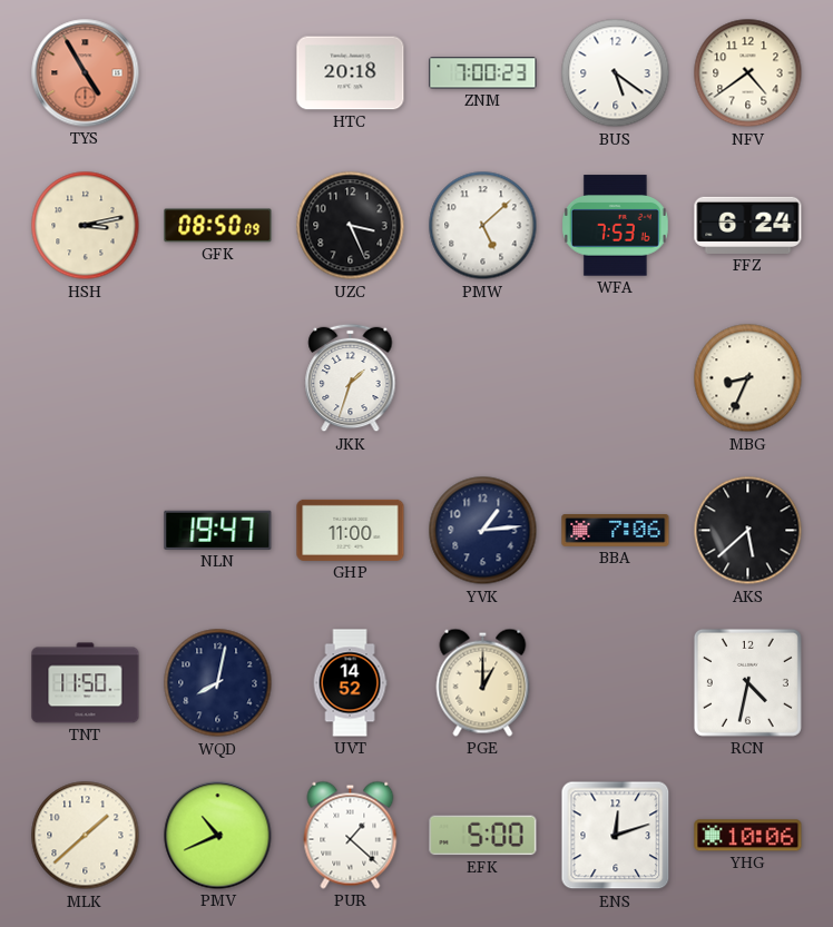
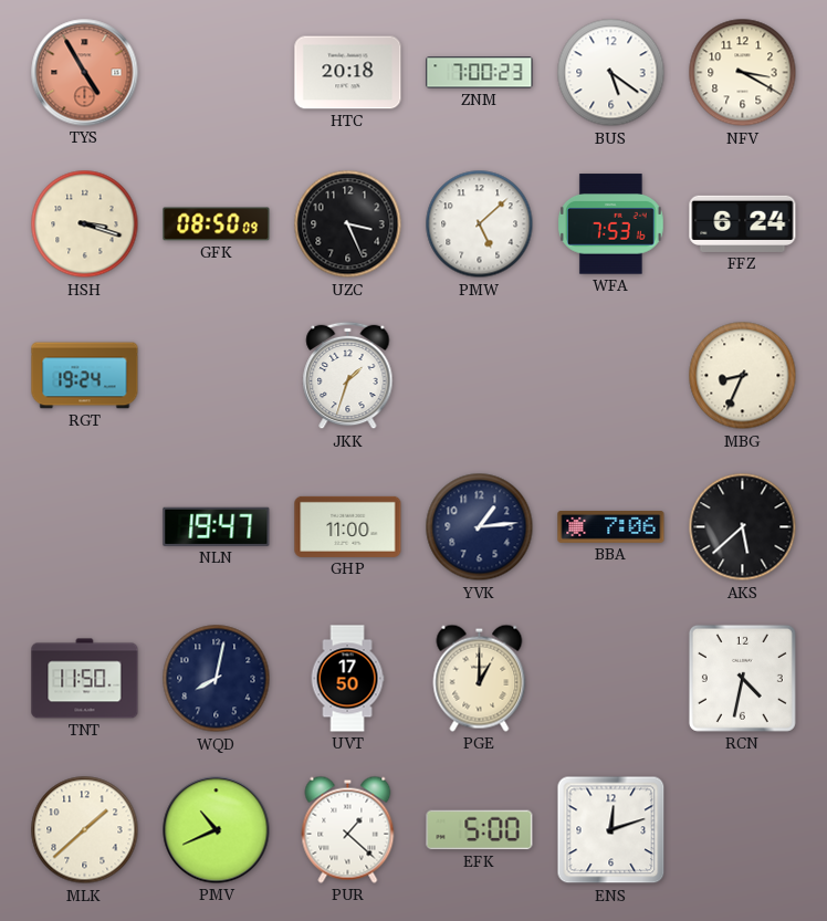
NFV: 4:39 -> 3:20
HSH: 3:13 -> 3:18
RGT: none -> 19:24
UVT: 14:52 -> 17:50
YHG: 10:06 -> none
